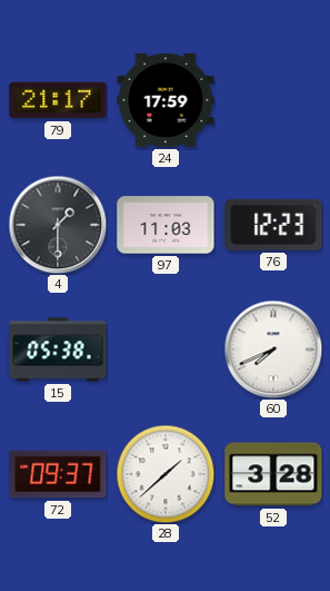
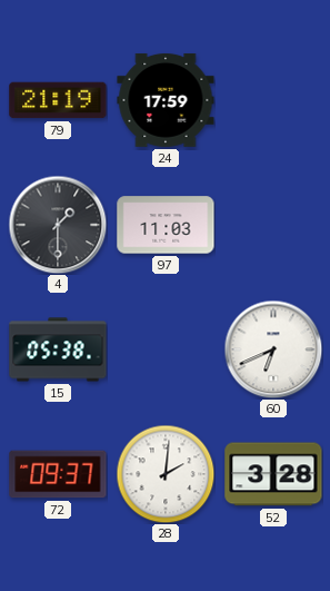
79: 21:17 -> 21:19
76: 12:23 -> none
60: 7:41 -> 6:41
28: 1:38 -> 2:01
